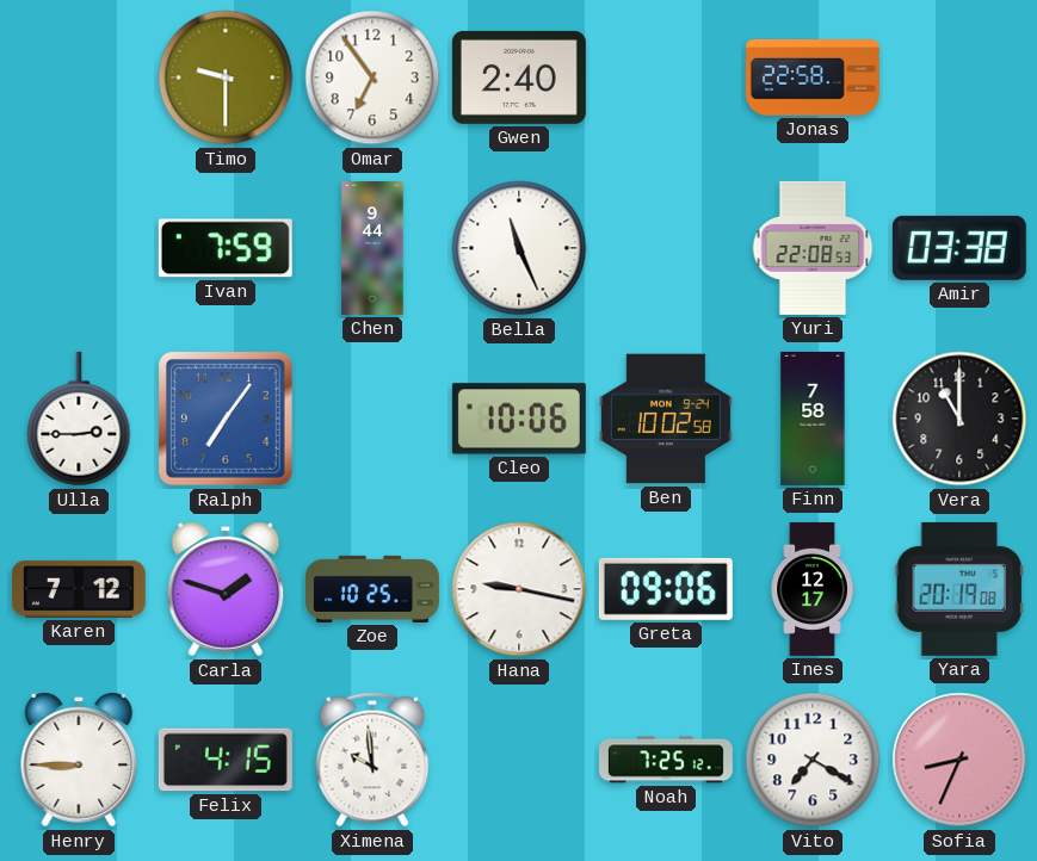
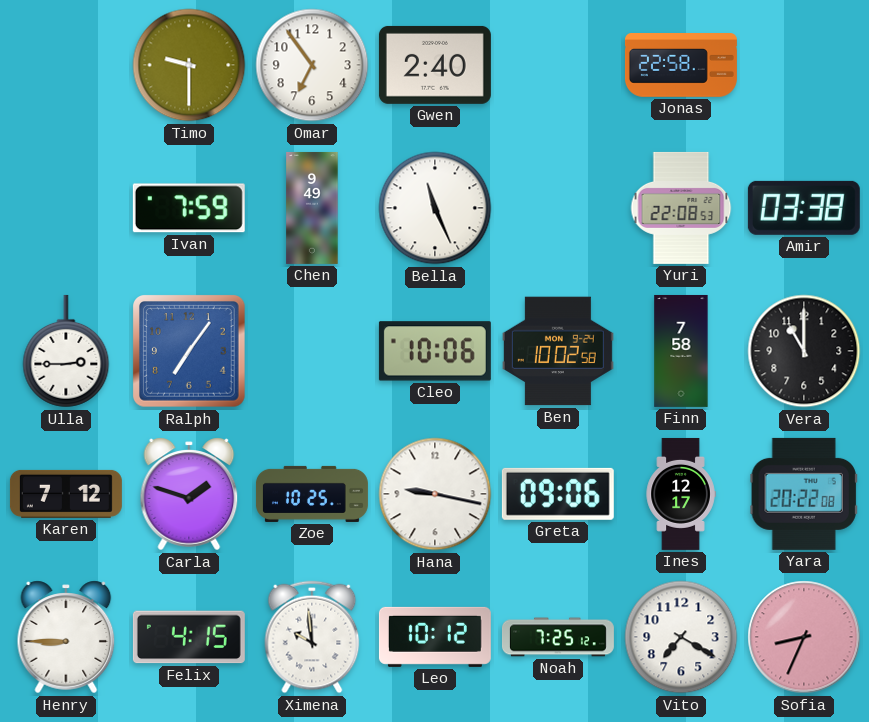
Chen: 9:44 -> 9:49
Yara: 20:19 -> 20:22
Leo: none -> 10:12
